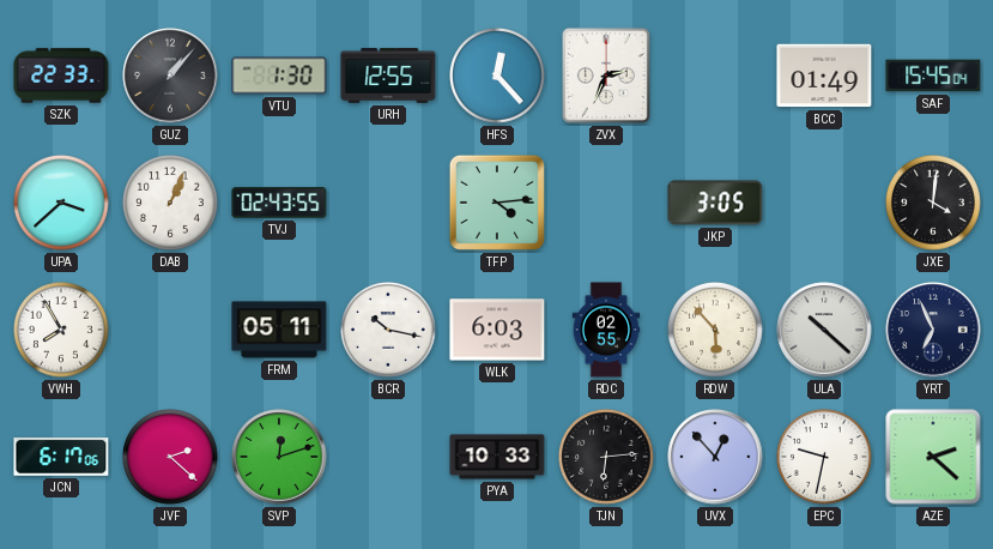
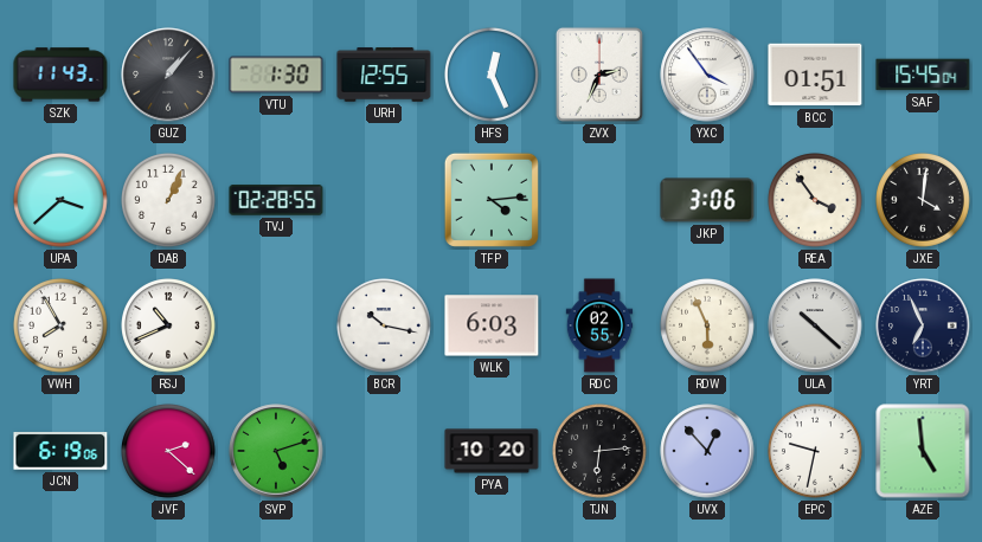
SZK: 22:33 -> 11:43
HFS: 12:23 -> 12:26
YXC: none -> 3:54
BCC: 01:49 -> 01:51
TVJ: 02:43 -> 02:28
JKP: 3:05 -> 3:06
REA: none -> 3:54
RSJ: none -> 10:41
FRM: 05:11 -> none
RDW: 5:53 -> 5:56
JCN: 6:17 -> 6:19
SVP: 12:12 -> 5:12
PYA: 10:33 -> 10:20
AZE: 2:22 -> 4:59
